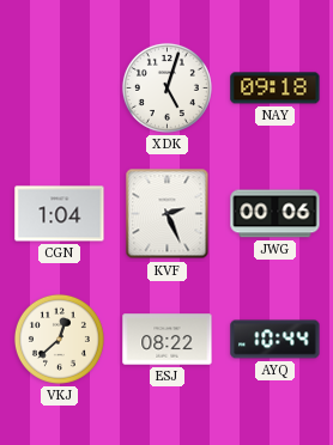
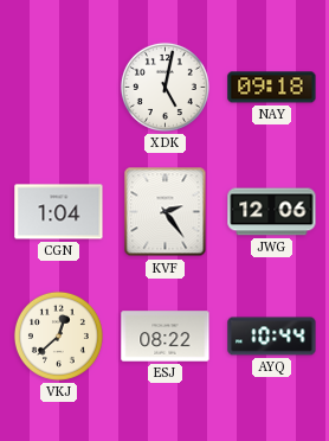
XDK: 5:03 -> 5:02
KVF: 2:26 -> 2:24
JWG: 00:06 -> 12:06
